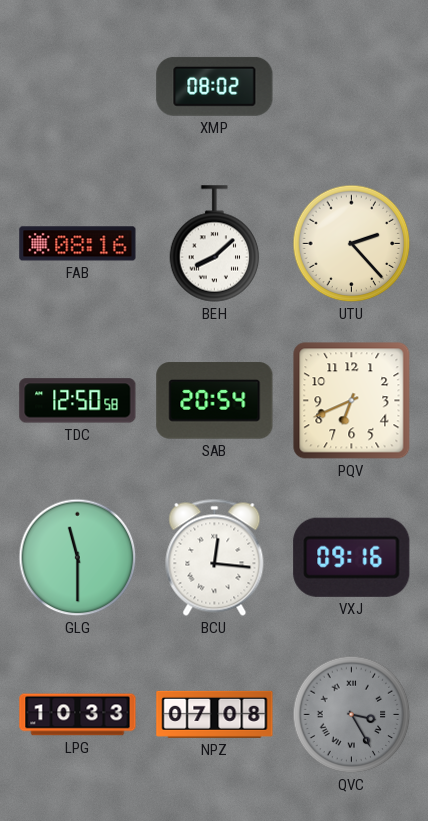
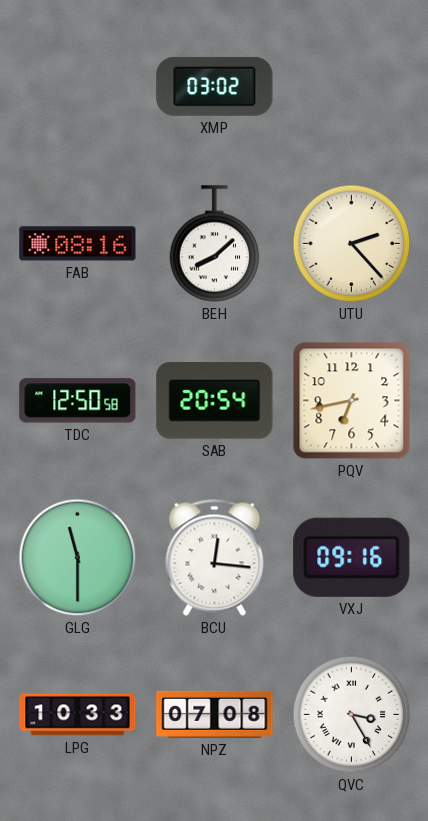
XMP: 08:02 -> 03:02
PQV: 6:41 -> 6:43
QVC dial: grey -> white
